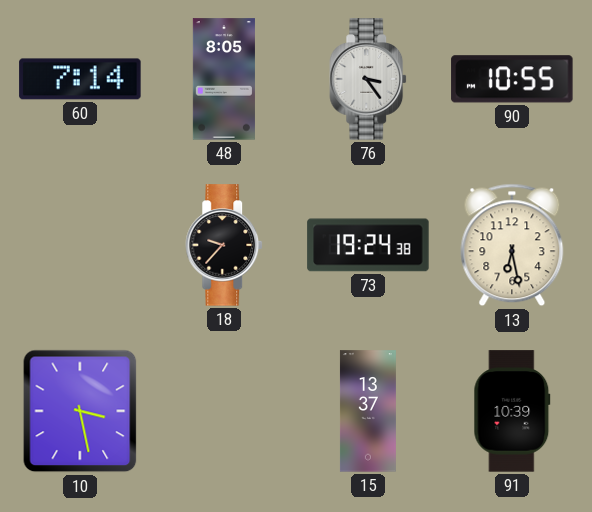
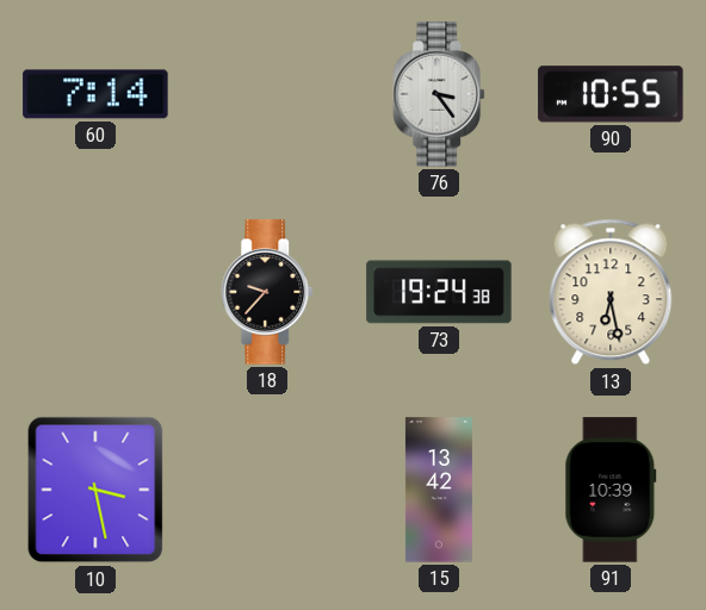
48: 8:05 -> none
15: 13:37 -> 13:42
